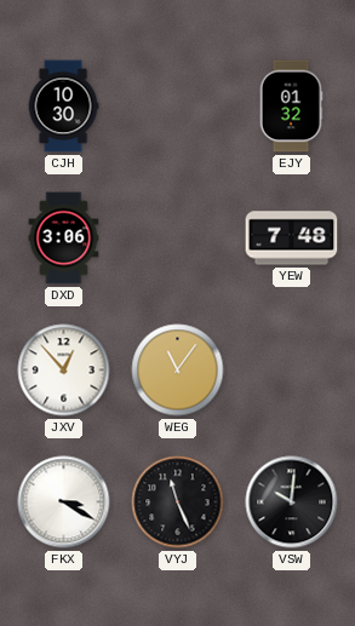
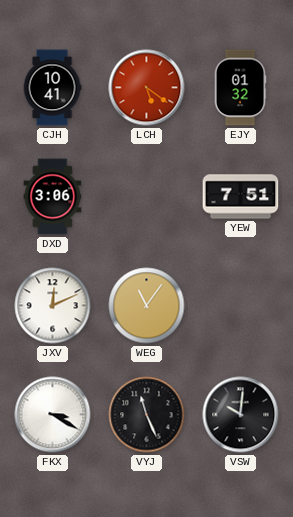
CJH: 10:30 -> 10:41
LCH: none -> 5:21
YEW: 7:48 -> 7:51
JXV: 12:53 -> 12:11
